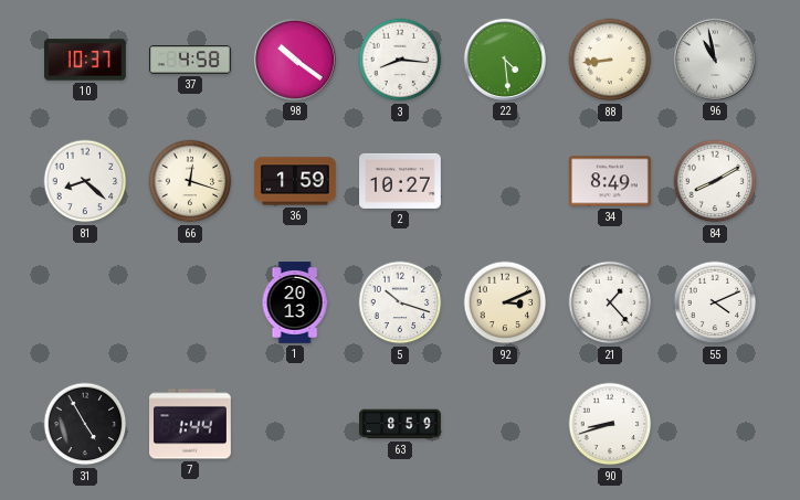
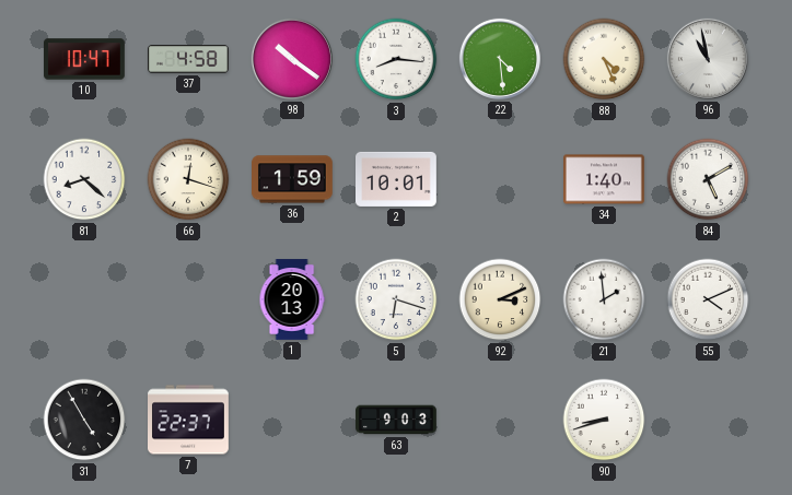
10: 10:37 -> 10:47
88: 8:44 -> 4:26
2: 10:27 -> 10:01
34: 8:49 -> 1:40
84: 8:10 -> 5:10
5: 10:18 -> 6:18
21: 1:23 -> 1:59
7: 1:44 -> 22:37
63: 8:59 -> 9:03
